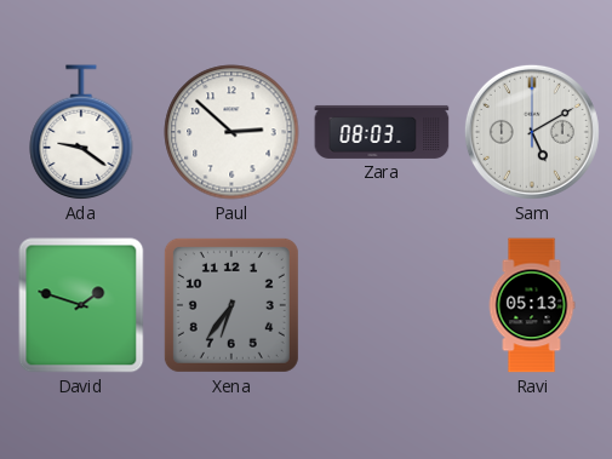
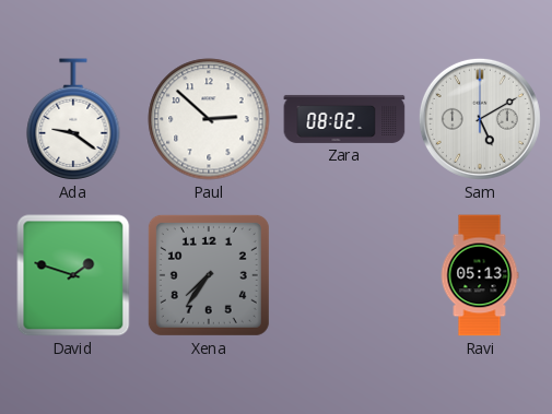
Zara: 08:03 -> 08:02
Xena: 6:36 -> 7:36
